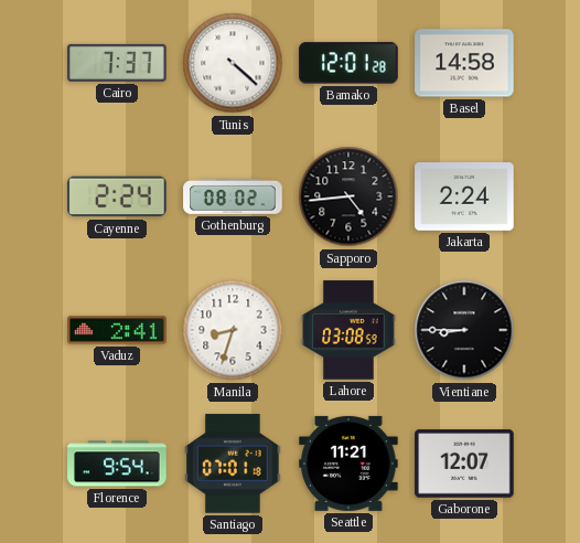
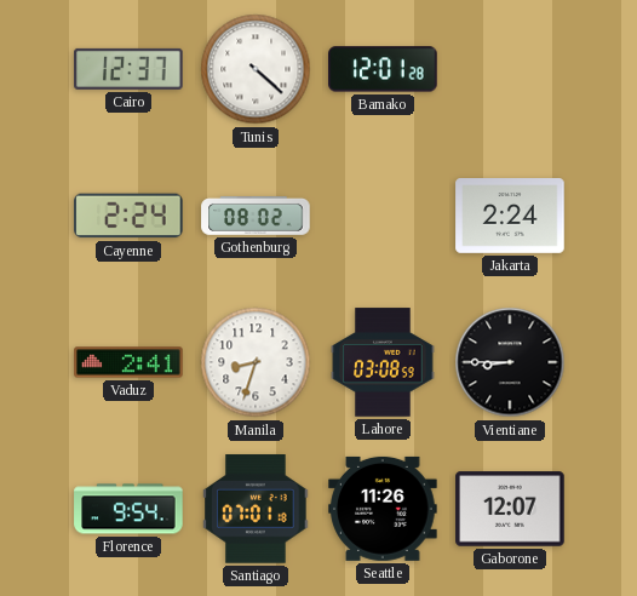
Cairo: 7:37 -> 12:37
Basel: 14:58 -> none
Sapporo: 4:44 -> none
Seattle: 11:21 -> 11:26
